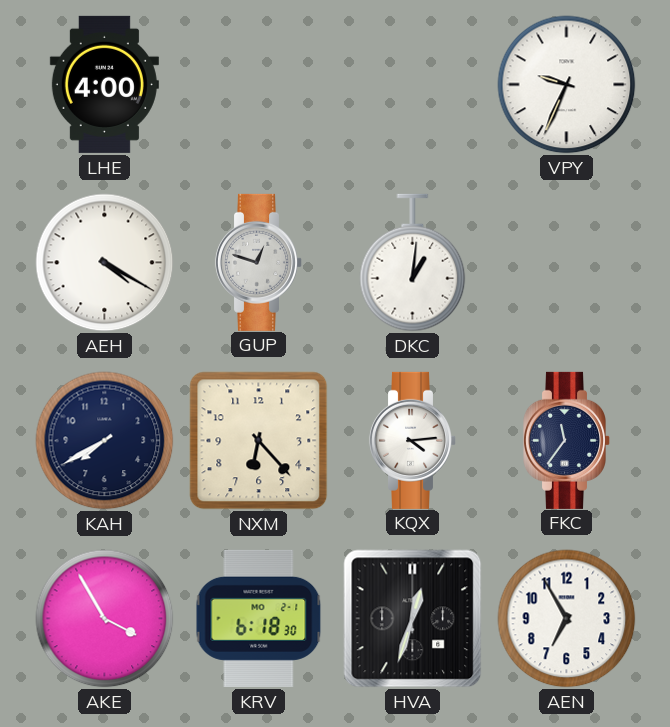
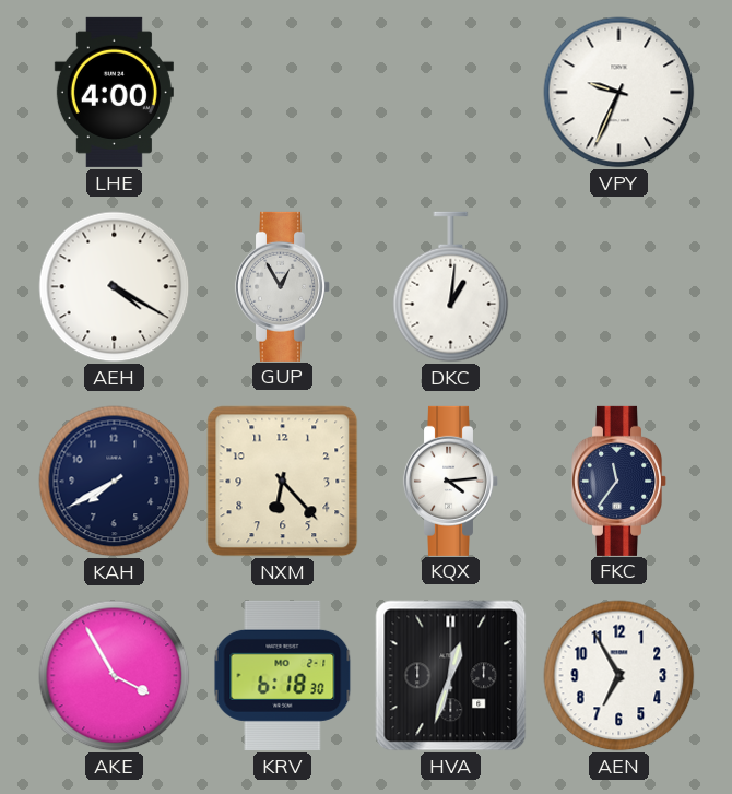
GUP: 12:48 -> 12:55
